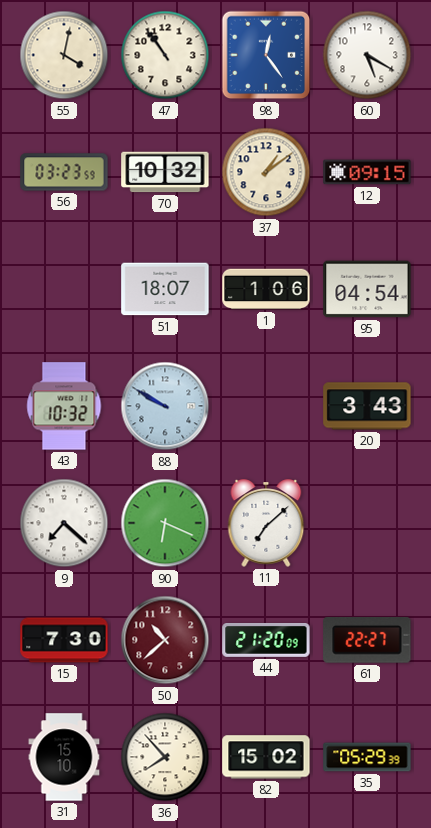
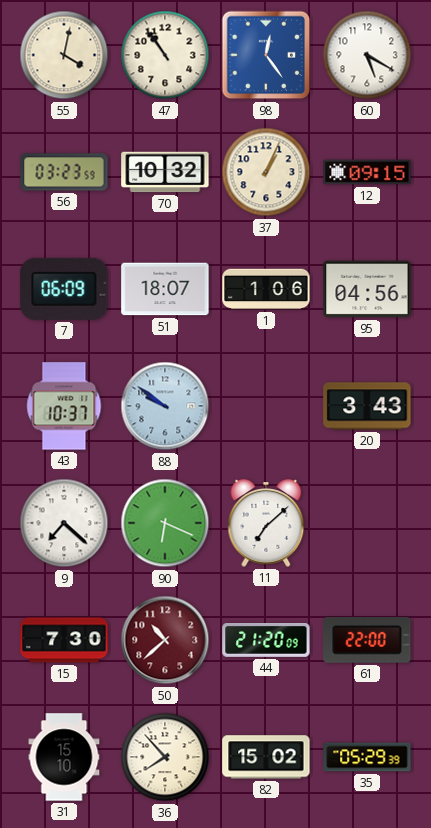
37: 1:09 -> 1:04
7: none -> 06:09
95: 04:54 -> 04:56
43: 10:32 -> 10:37
88: 9:50 -> 9:51
61: 22:27 -> 22:00
